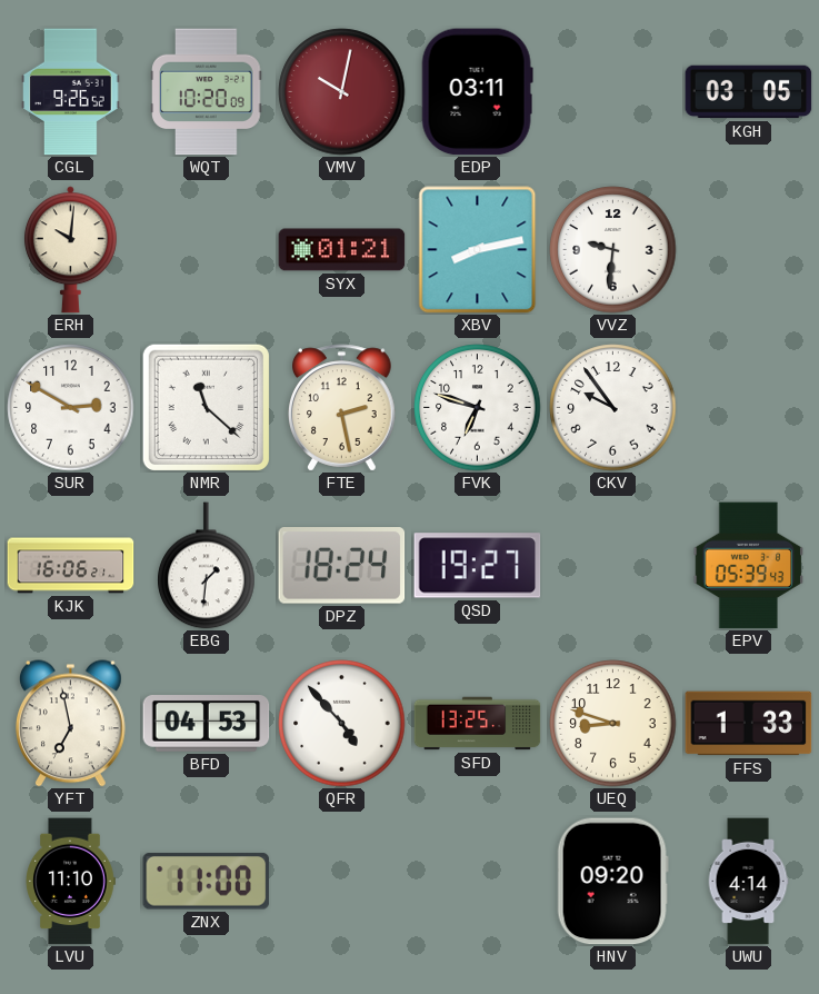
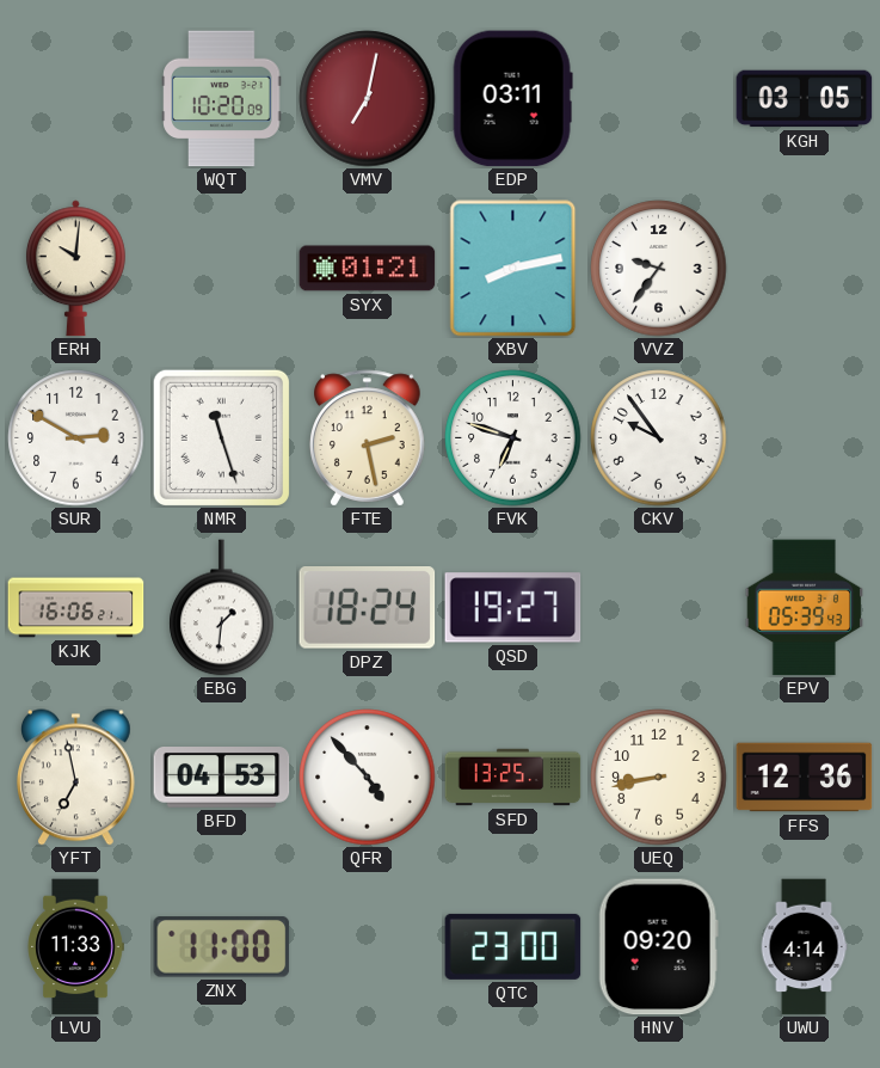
CGL: 9:26 -> none
VMV: 10:02 -> 7:02
VVZ: 9:31 -> 9:36
NMR: 11:22 -> 11:27
UEQ: 8:48 -> 8:43
FFS: 1:33 -> 12:36
LVU: 11:10 -> 11:33
QTC: none -> 23:00
